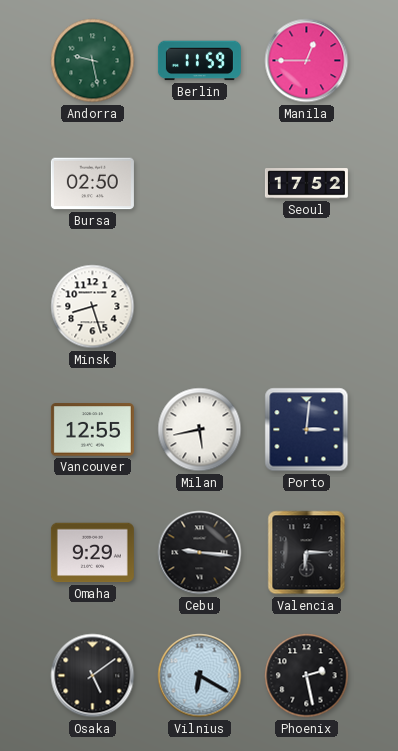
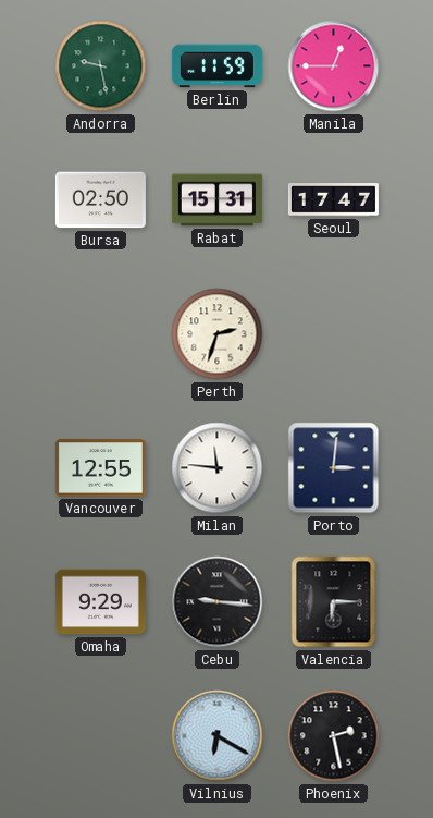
Rabat: none -> 15:31
Seoul: 17:52 -> 17:47
Minsk: 8:27 -> none
Perth: none -> 2:33
Milan: 5:43 -> 11:46
Osaka: 5:09 -> none
